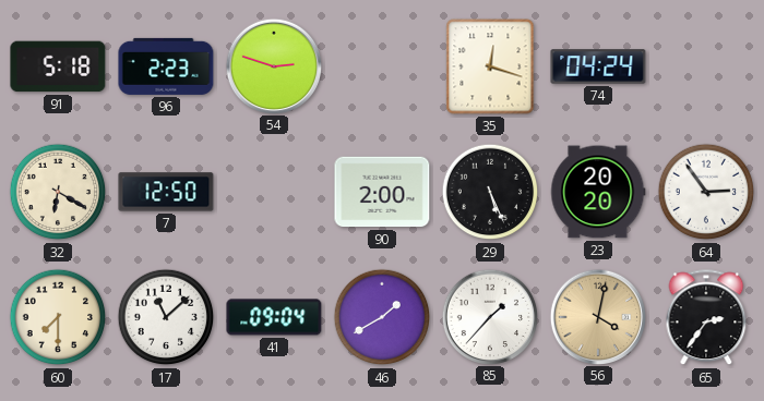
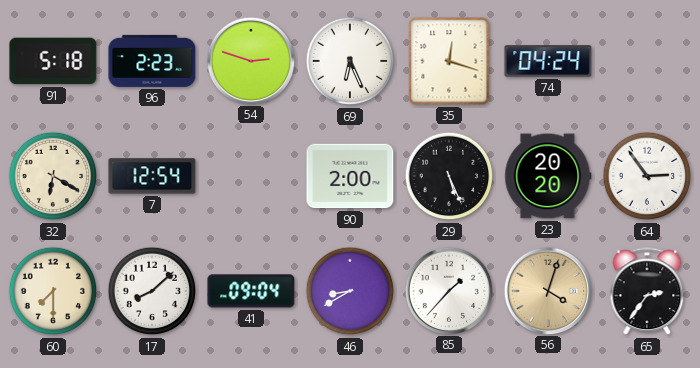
69: none -> 6:26
7: 12:50 -> 12:54
17: 11:08 -> 8:08
46: 1:40 -> 8:40
56: 4:02 -> 4:03
